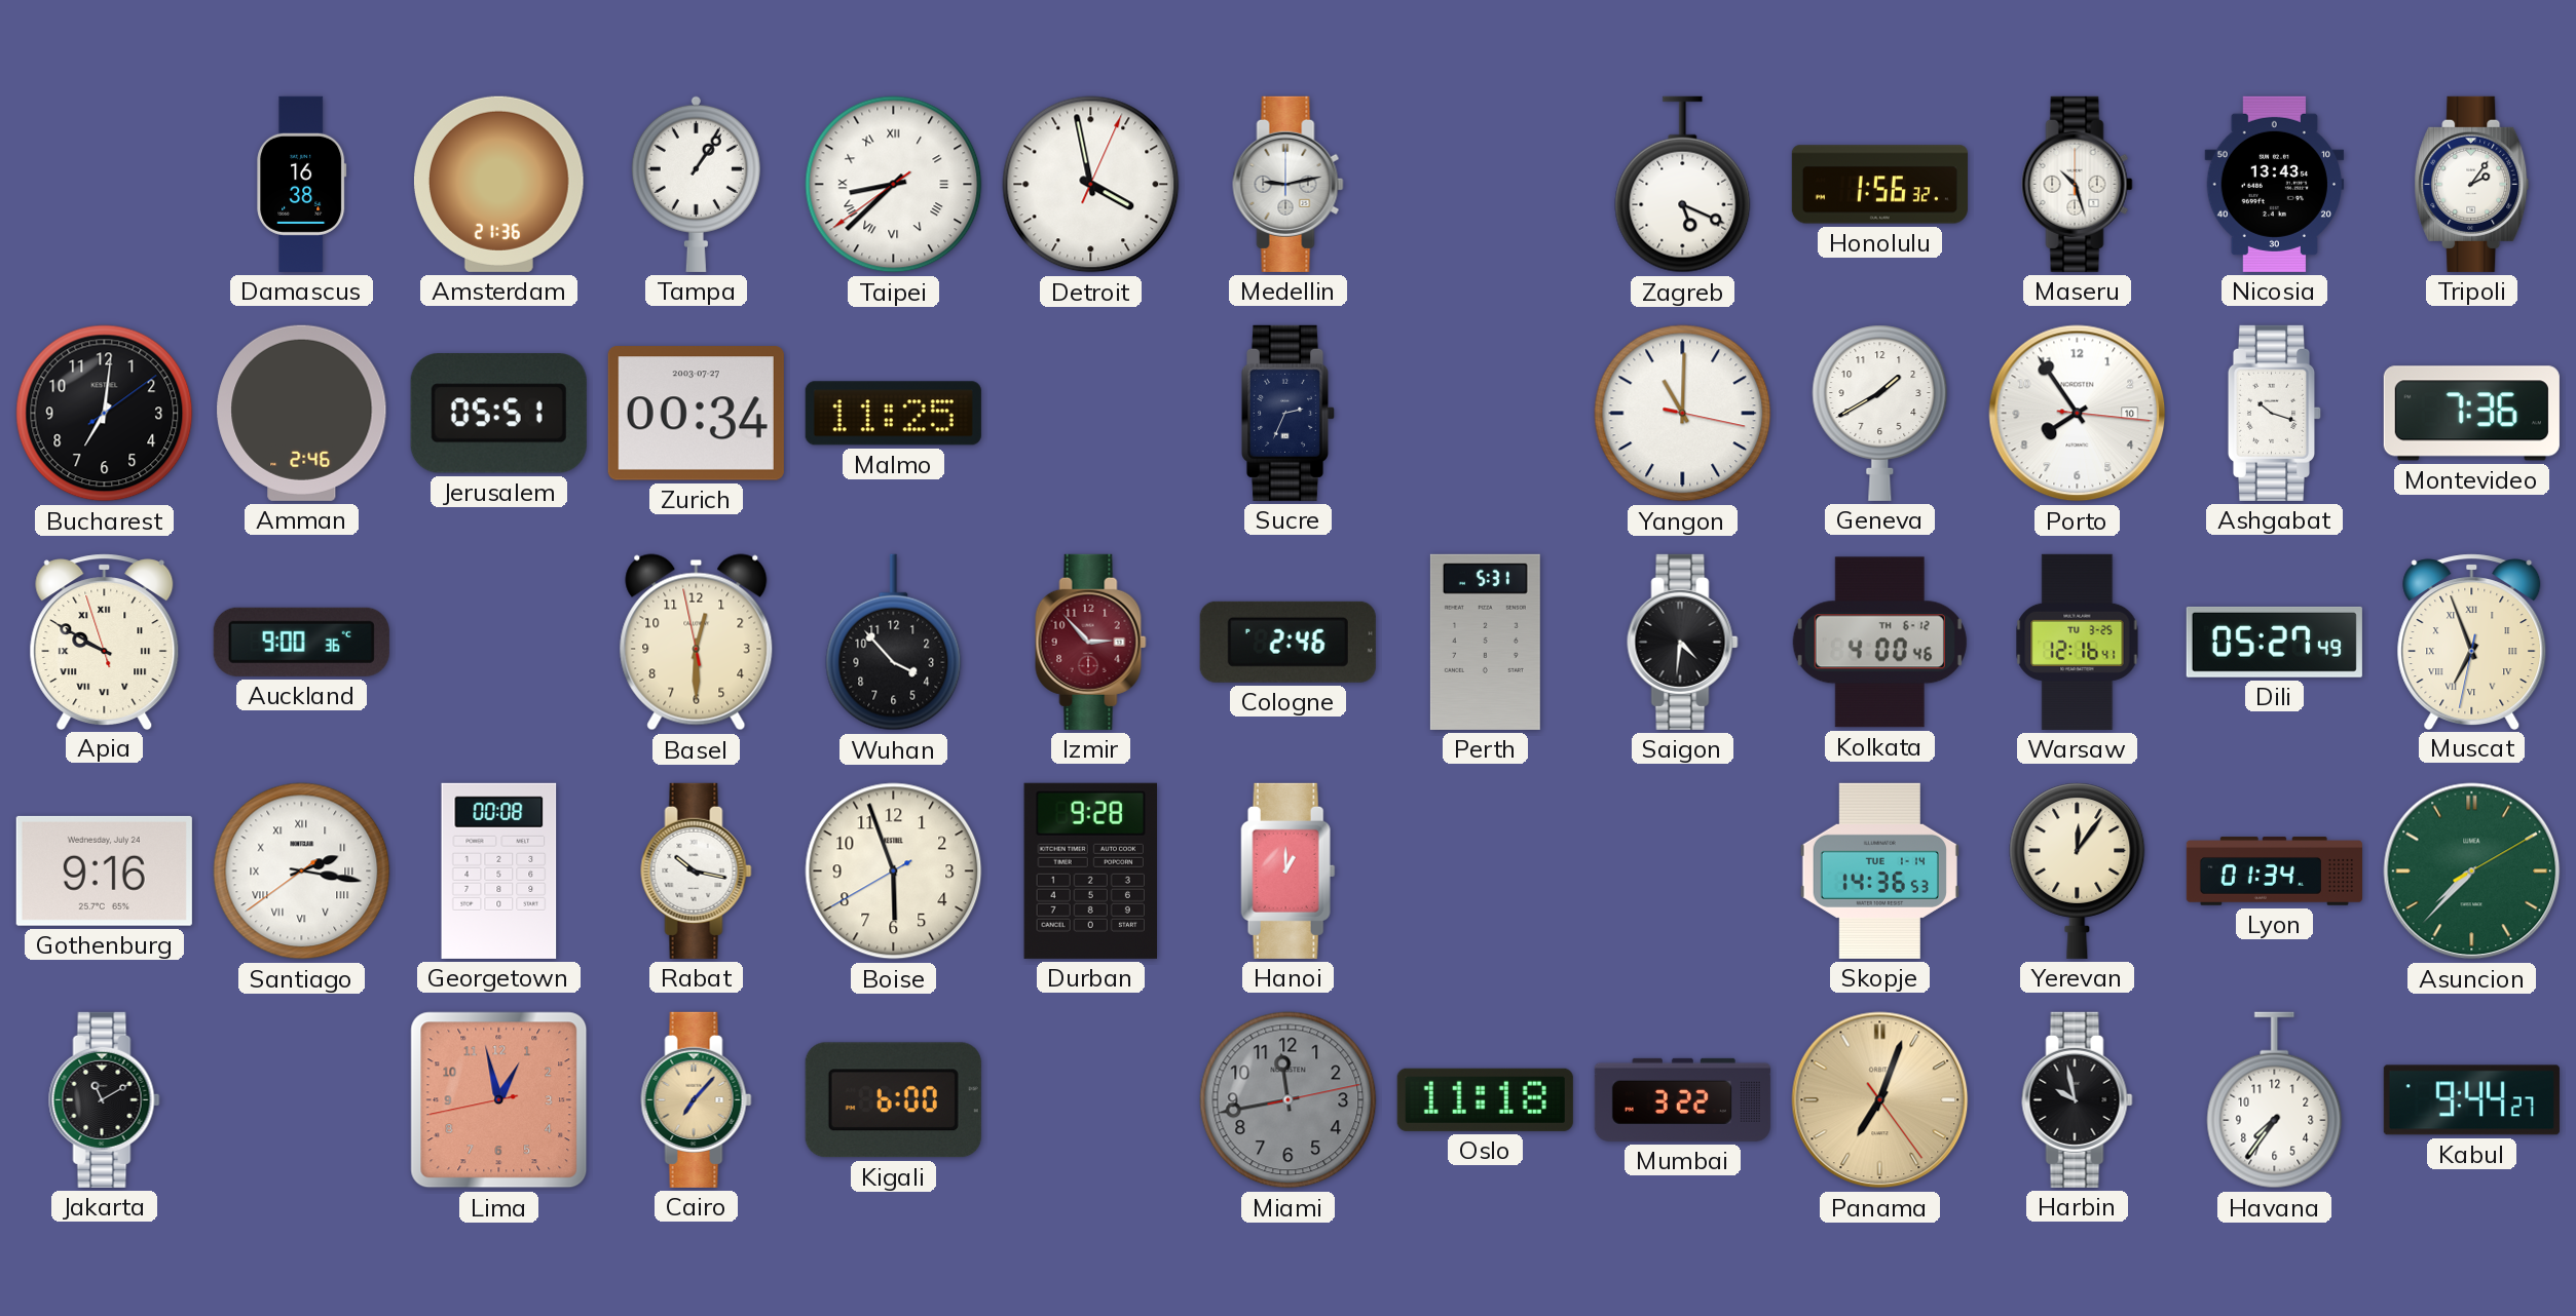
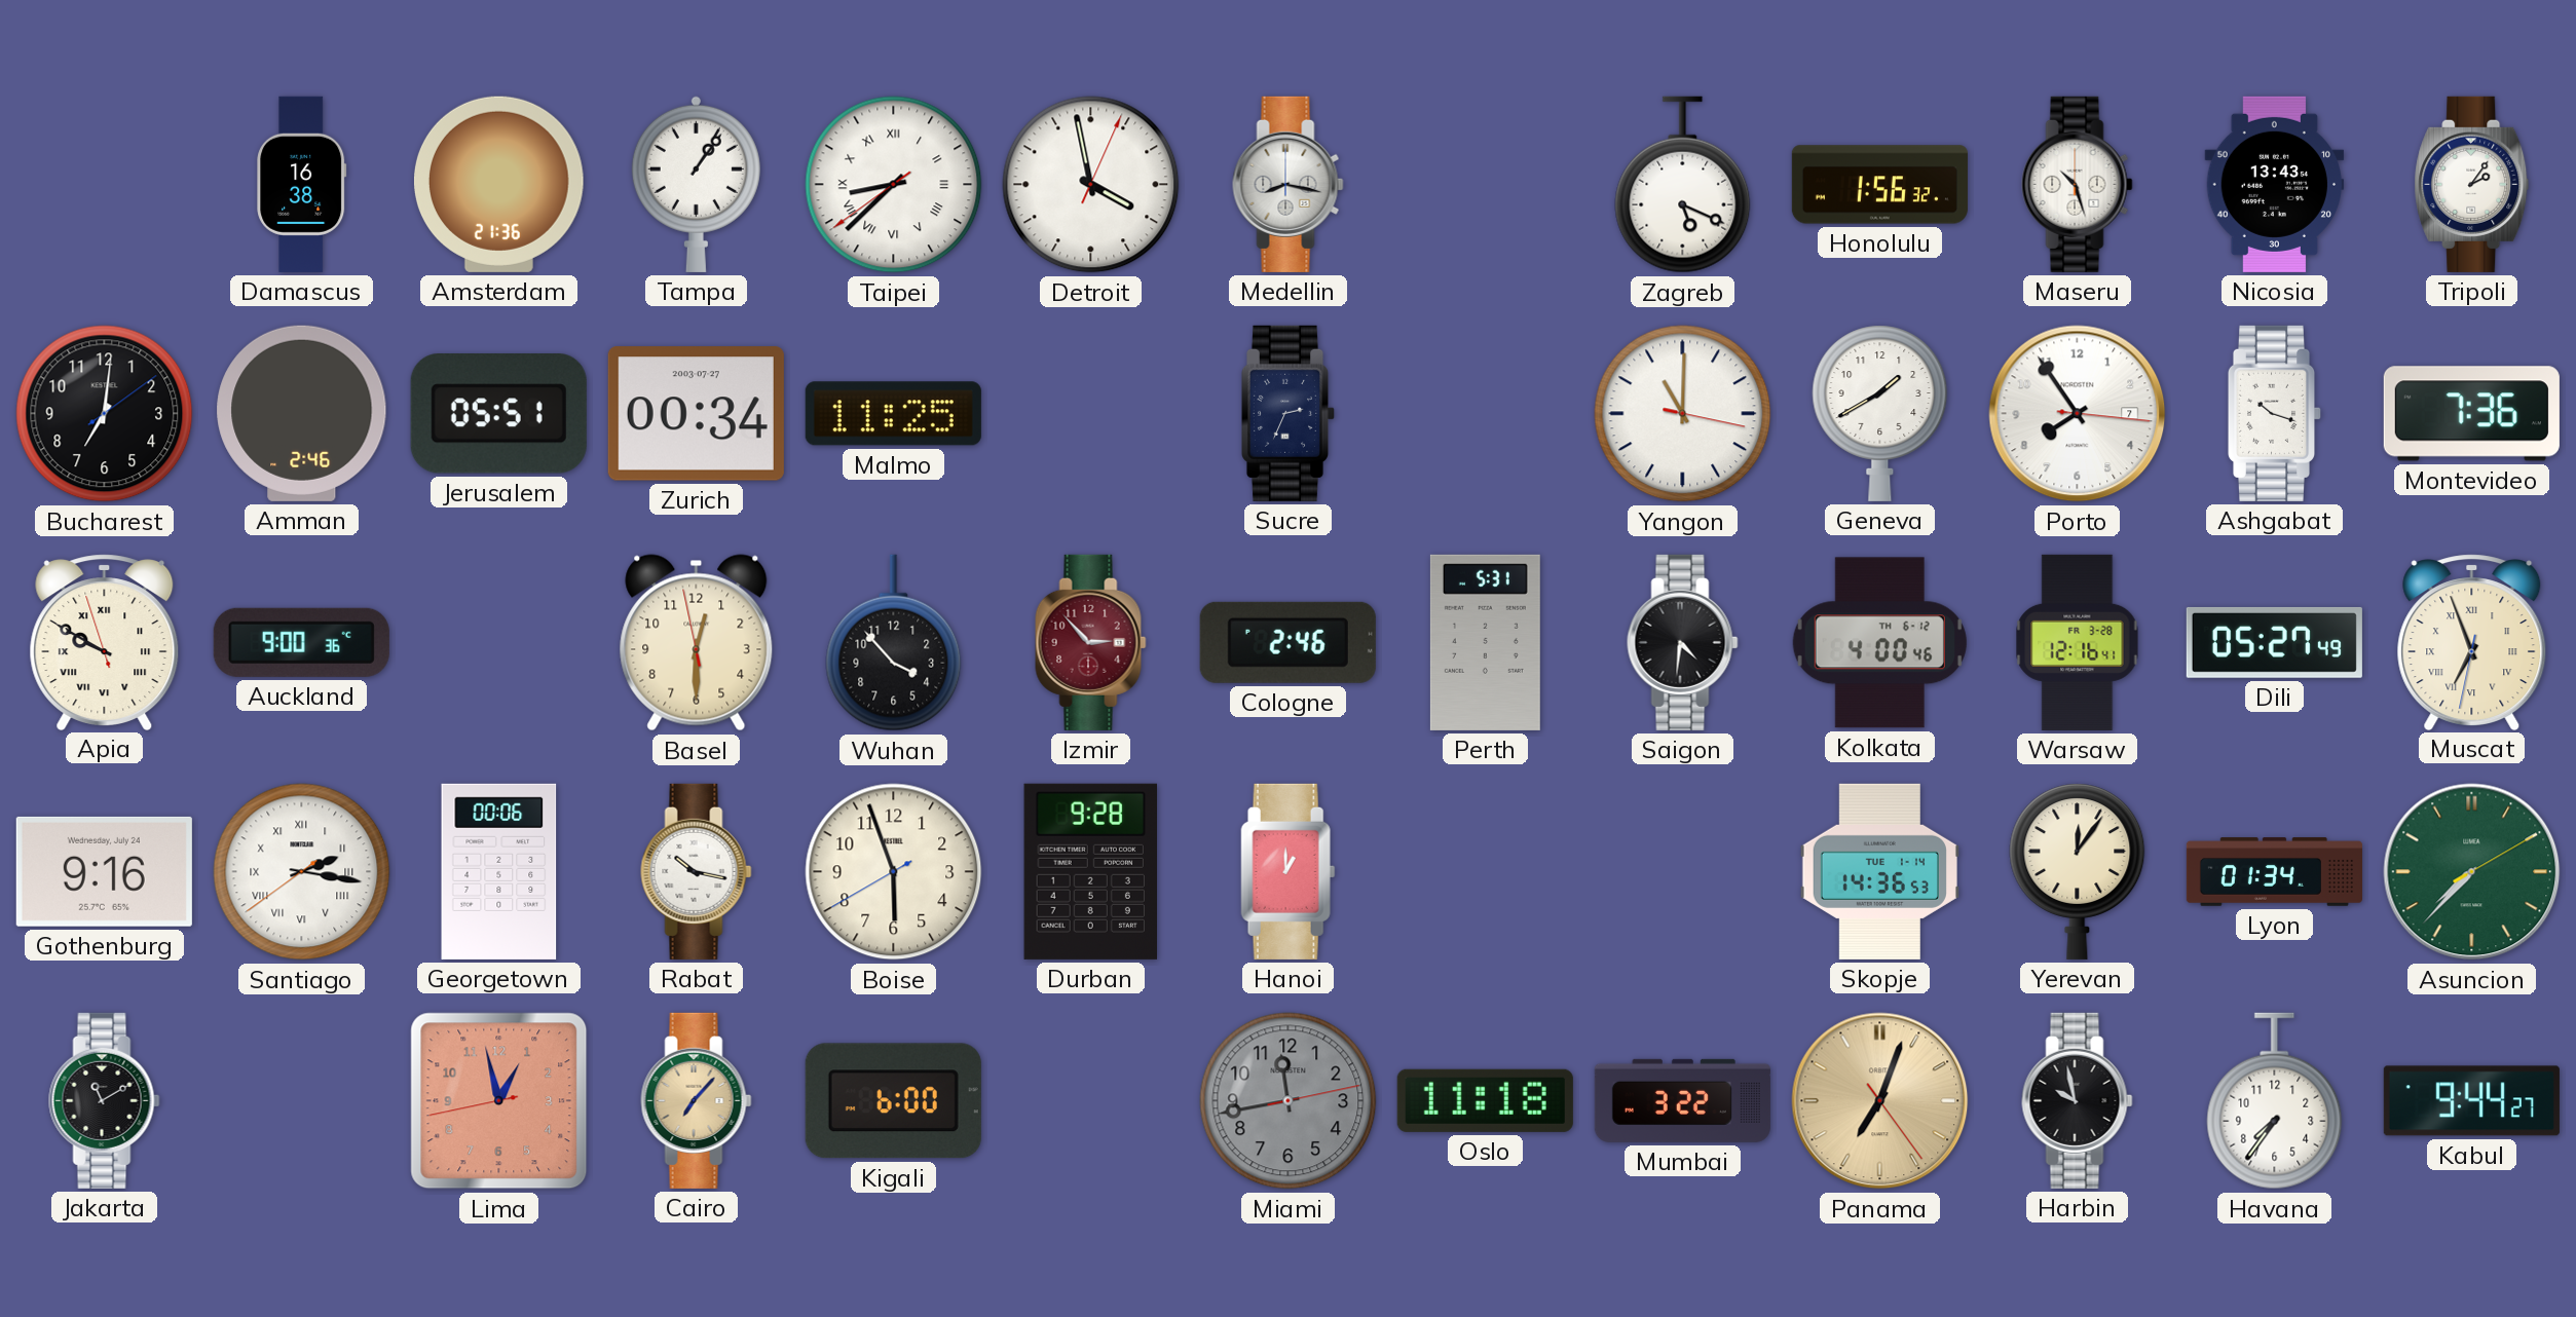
Medellin: 9:13 -> 8:17
Porto date: 10 -> 7
Warsaw date: TU 3-25 -> FR 3-28
Georgetown: 00:08 -> 00:06
